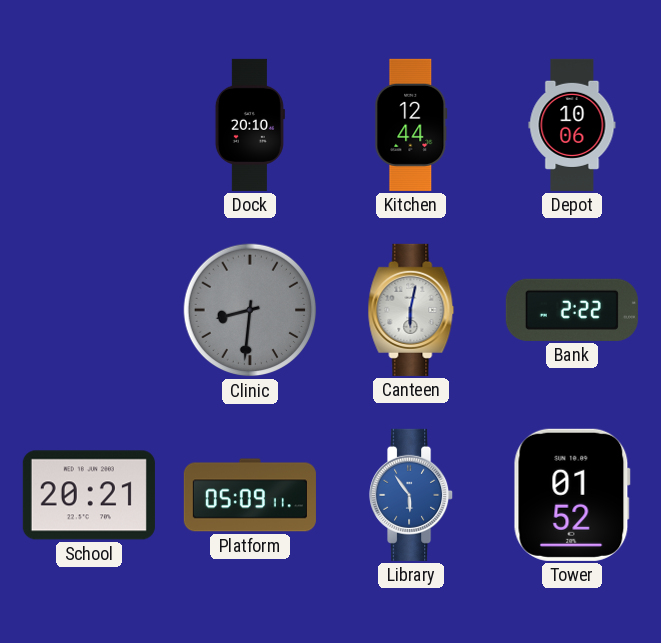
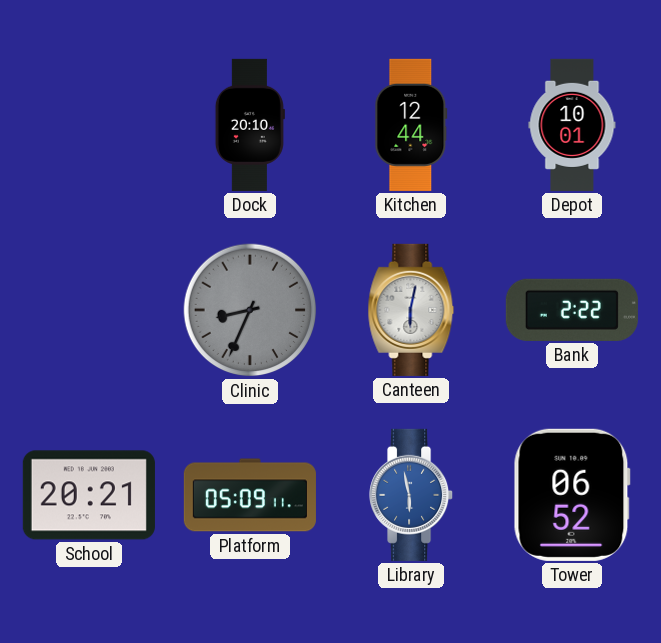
Depot: 10:06 -> 10:01
Clinic: 8:31 -> 8:34
Library: 5:54 -> 5:58
Tower: 01:52 -> 06:52
